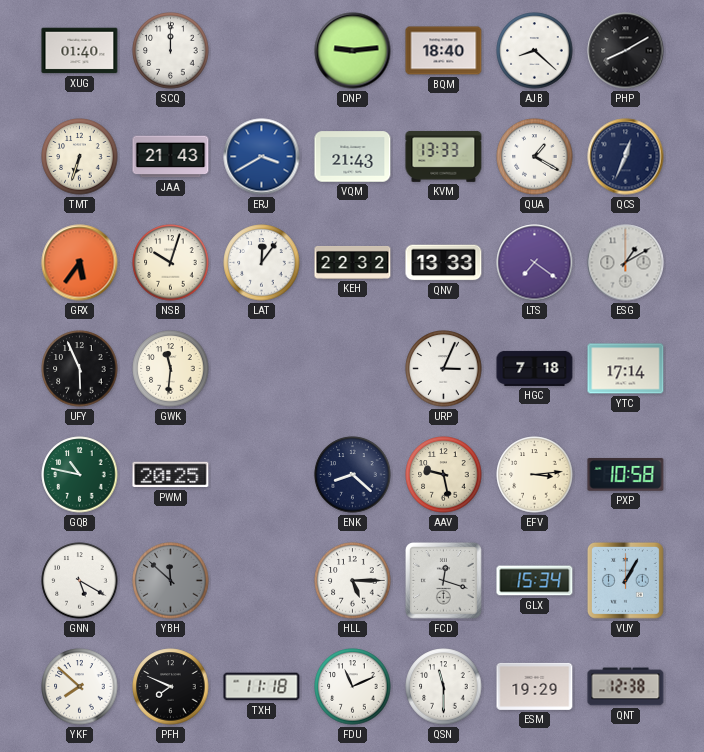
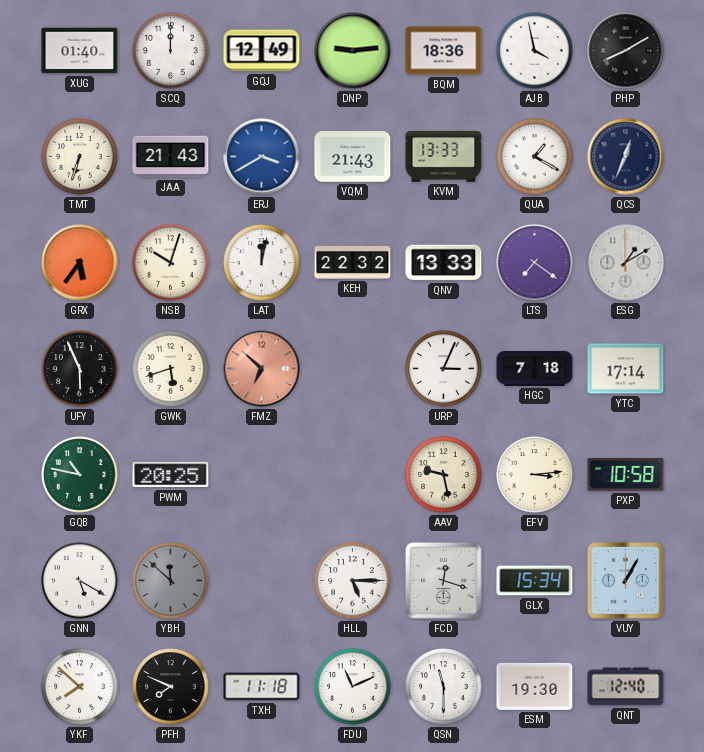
GQJ: none -> 12:49
BQM: 18:40 -> 18:36
AJB: 8:22 -> 3:58
LAT: 12:06 -> 12:02
GWK: 11:31 -> 5:42
FMZ: none -> 6:52
ENK: 8:22 -> none
ESM: 19:29 -> 19:30
QNT: 12:38 -> 12:40
